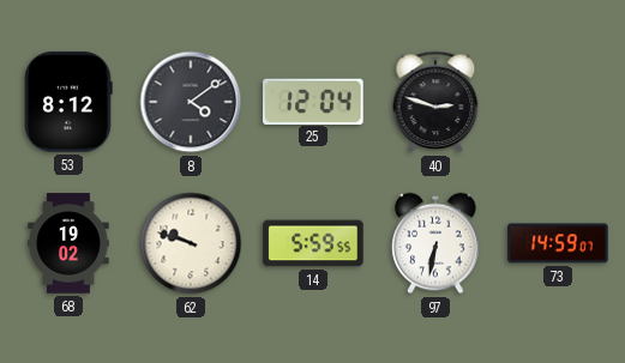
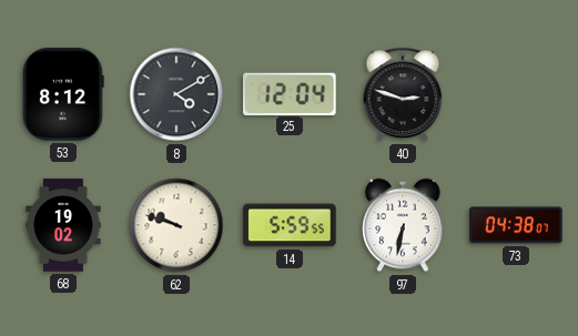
8: 4:09 -> 4:10
73: 14:59 -> 04:38
